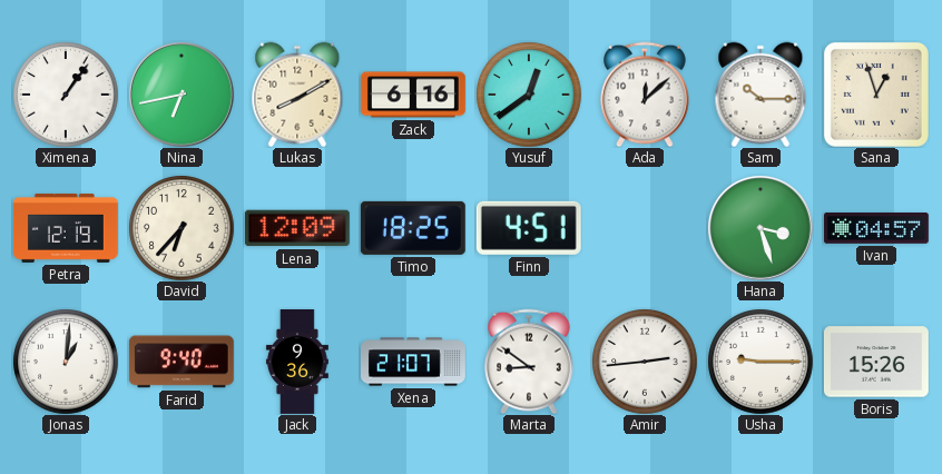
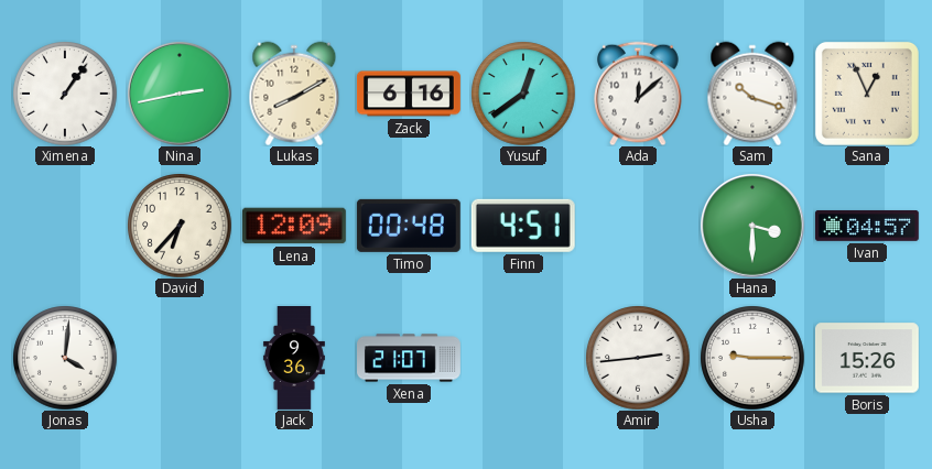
Nina: 6:43 -> 2:43
Sam: 10:15 -> 10:18
Sana: 12:57 -> 12:56
Petra: 12:19 -> none
Timo: 18:25 -> 00:48
Hana: 3:27 -> 3:30
Jonas: 1:01 -> 4:01
Farid: 9:40 -> none
Marta: 8:51 -> none
